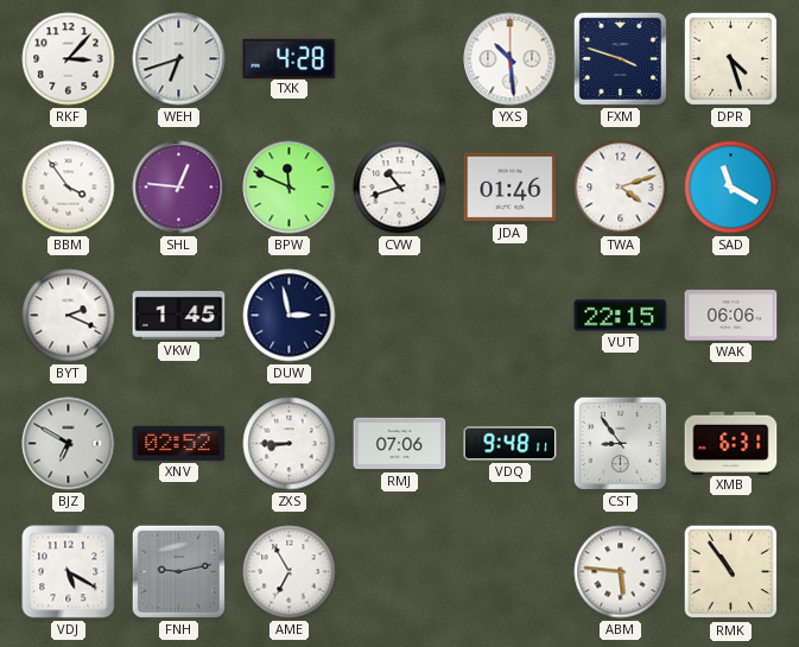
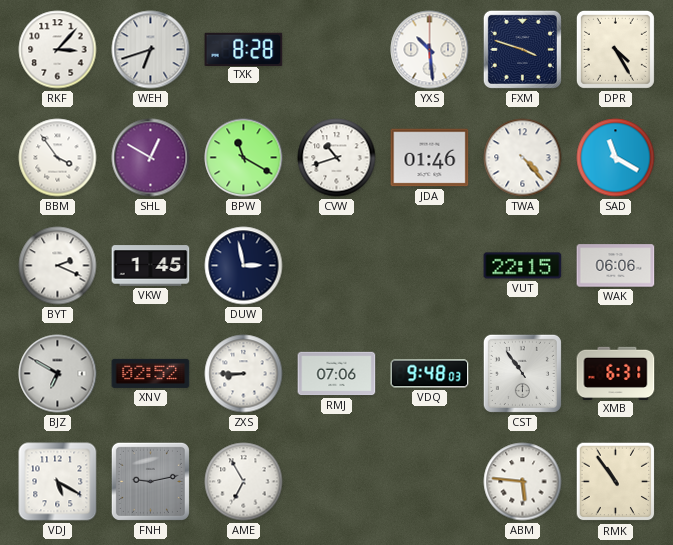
TXK: 4:28 -> 8:28
DPR: 4:27 -> 4:25
SHL: 12:46 -> 12:50
BPW: 11:49 -> 11:20
TWA: 4:12 -> 4:23
VDQ: 9:48:11 -> 9:48:03
CST: 8:54 -> 10:54
